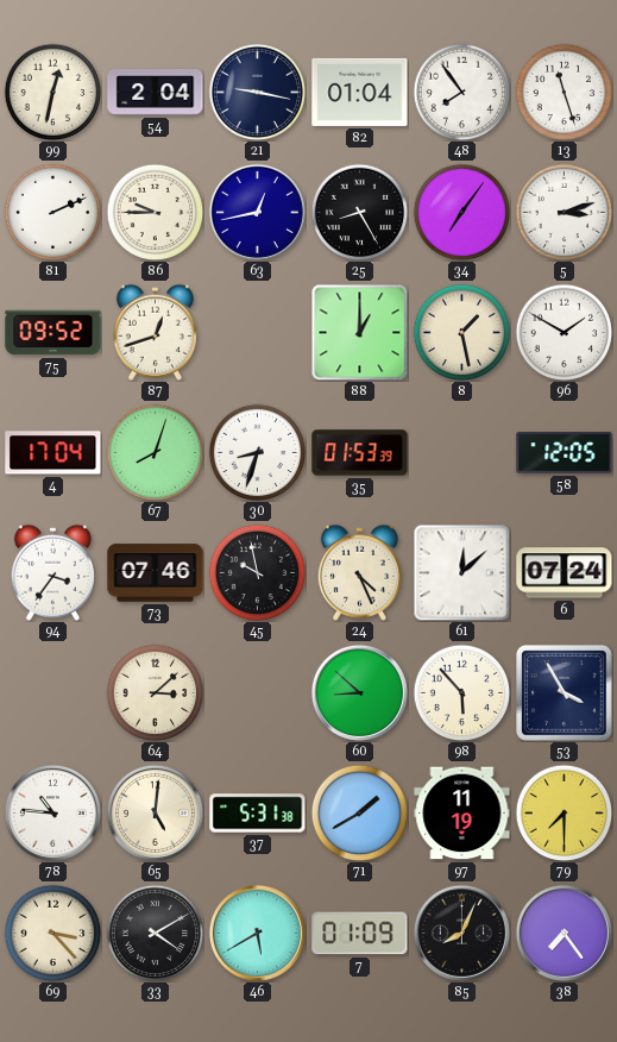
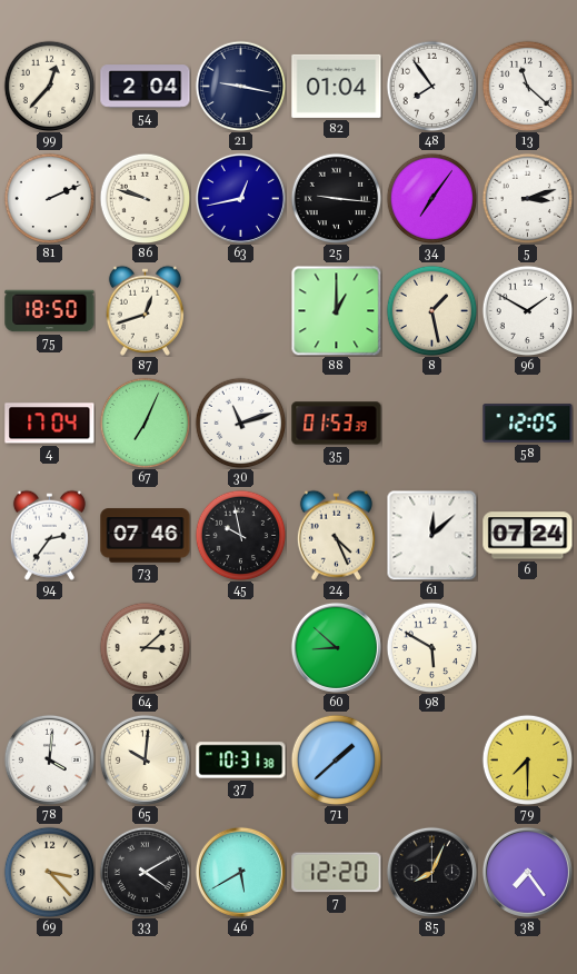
99: 12:32 -> 12:37
13: 11:27 -> 11:22
86: 9:45 -> 9:48
25: 8:25 -> 9:16
75: 09:52 -> 18:50
67: 8:03 -> 7:04
30: 8:33 -> 11:12
94: 3:36 -> 2:36
98: 5:53 -> 5:50
53: 3:55 -> none
78: 10:46 -> 4:01
65: 5:01 -> 10:01
37: 5:31 -> 10:31
71: 1:40 -> 1:38
97: 11:19 -> none
7: 01:09 -> 12:20
